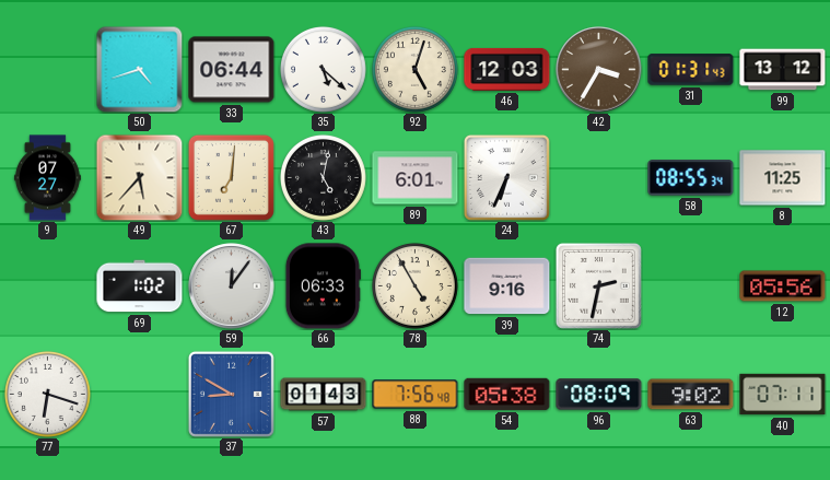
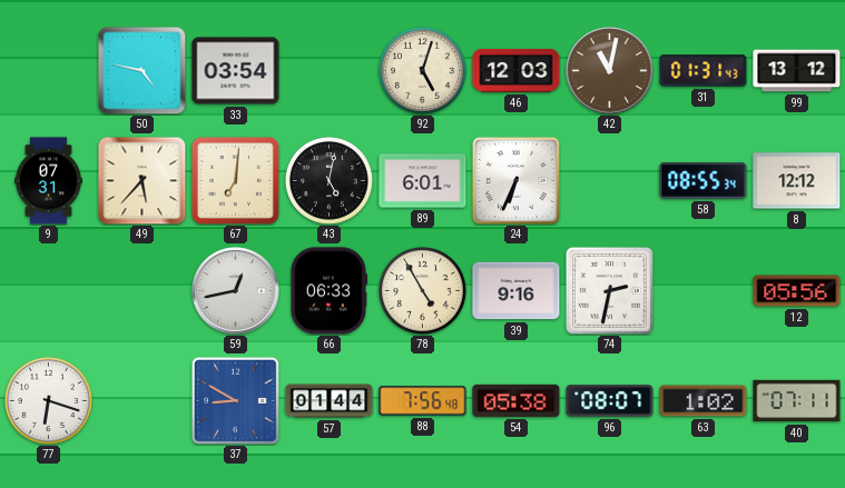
50: 4:42 -> 4:47
33: 06:44 -> 03:54
35: 5:22 -> none
42: 3:35 -> 11:02
9: 07:27 -> 07:31
8: 11:25 -> 12:12
69: 1:02 -> none
59: 12:06 -> 12:43
57: 01:43 -> 01:44
96: 08:09 -> 08:07
63: 9:02 -> 1:02
